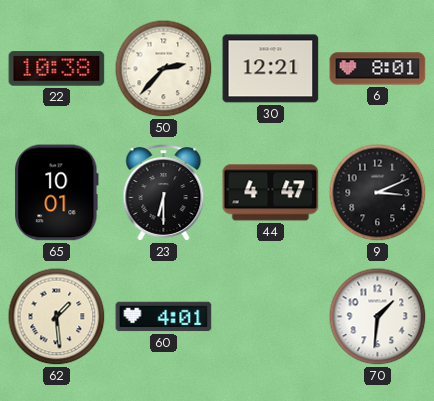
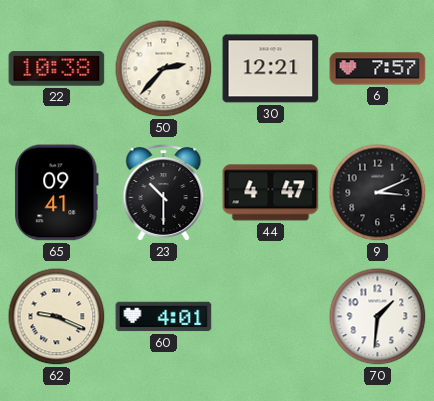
6: 8:01 -> 7:57
65: 10:01 -> 09:41
23: 6:30 -> 10:30
62: 1:29 -> 9:19
